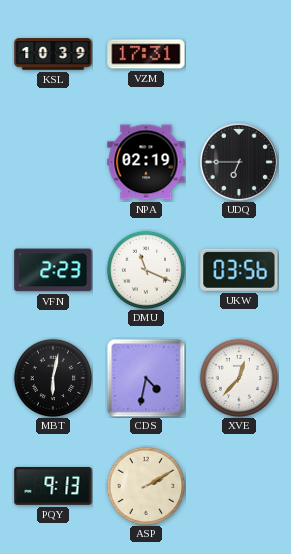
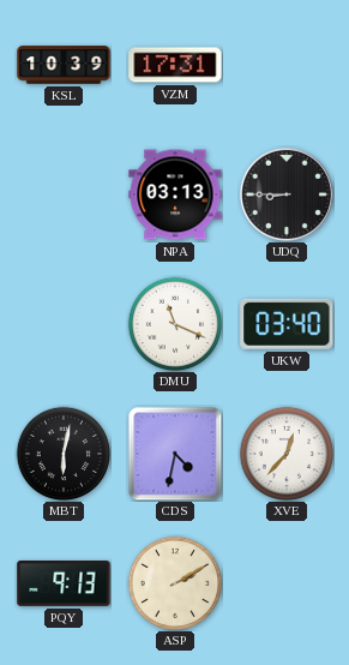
NPA: 02:19 -> 03:13
UDQ: 6:45 -> 8:45
VFN: 2:23 -> none
UKW: 03:56 -> 03:40
